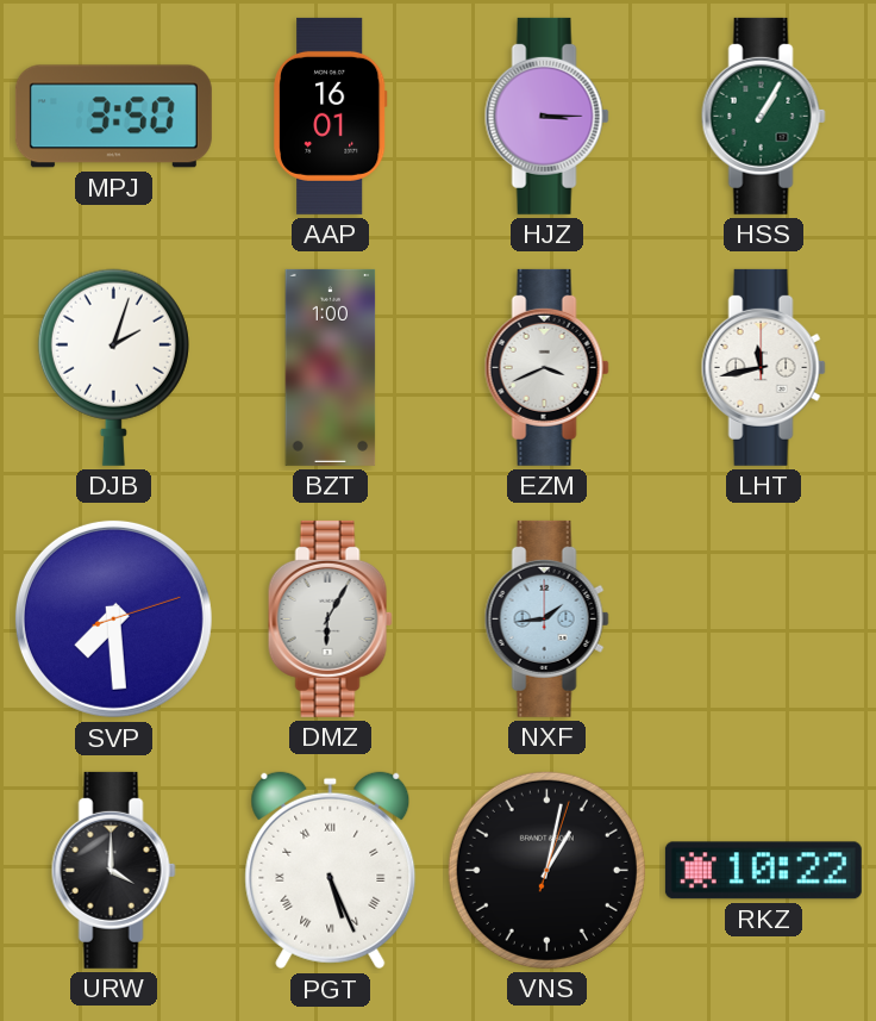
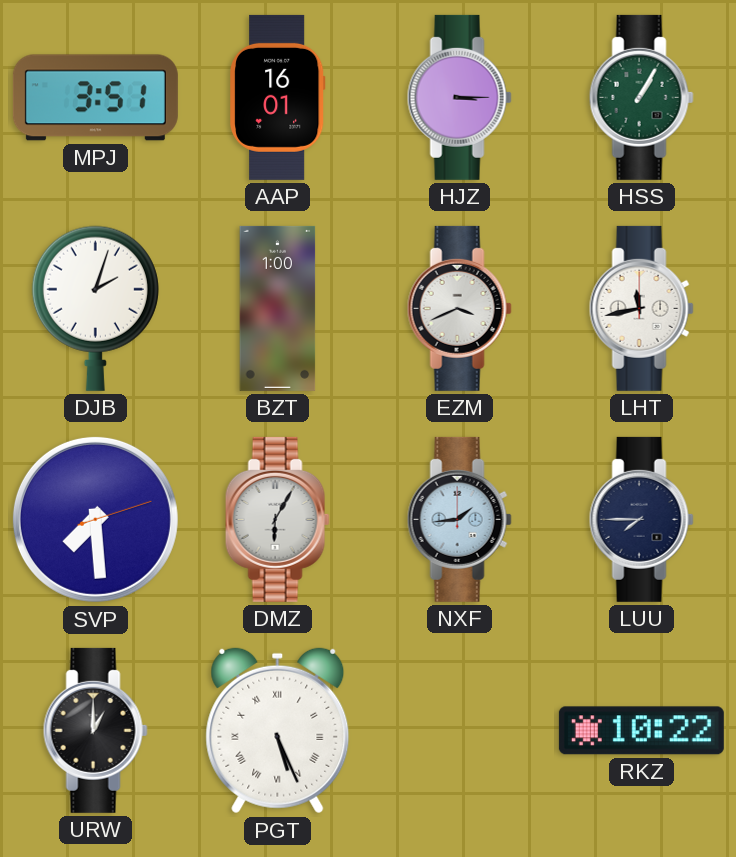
MPJ: 3:50 -> 3:51
LUU: none -> 7:45
URW: 4:00 -> 1:00
VNS: 1:02 -> none
